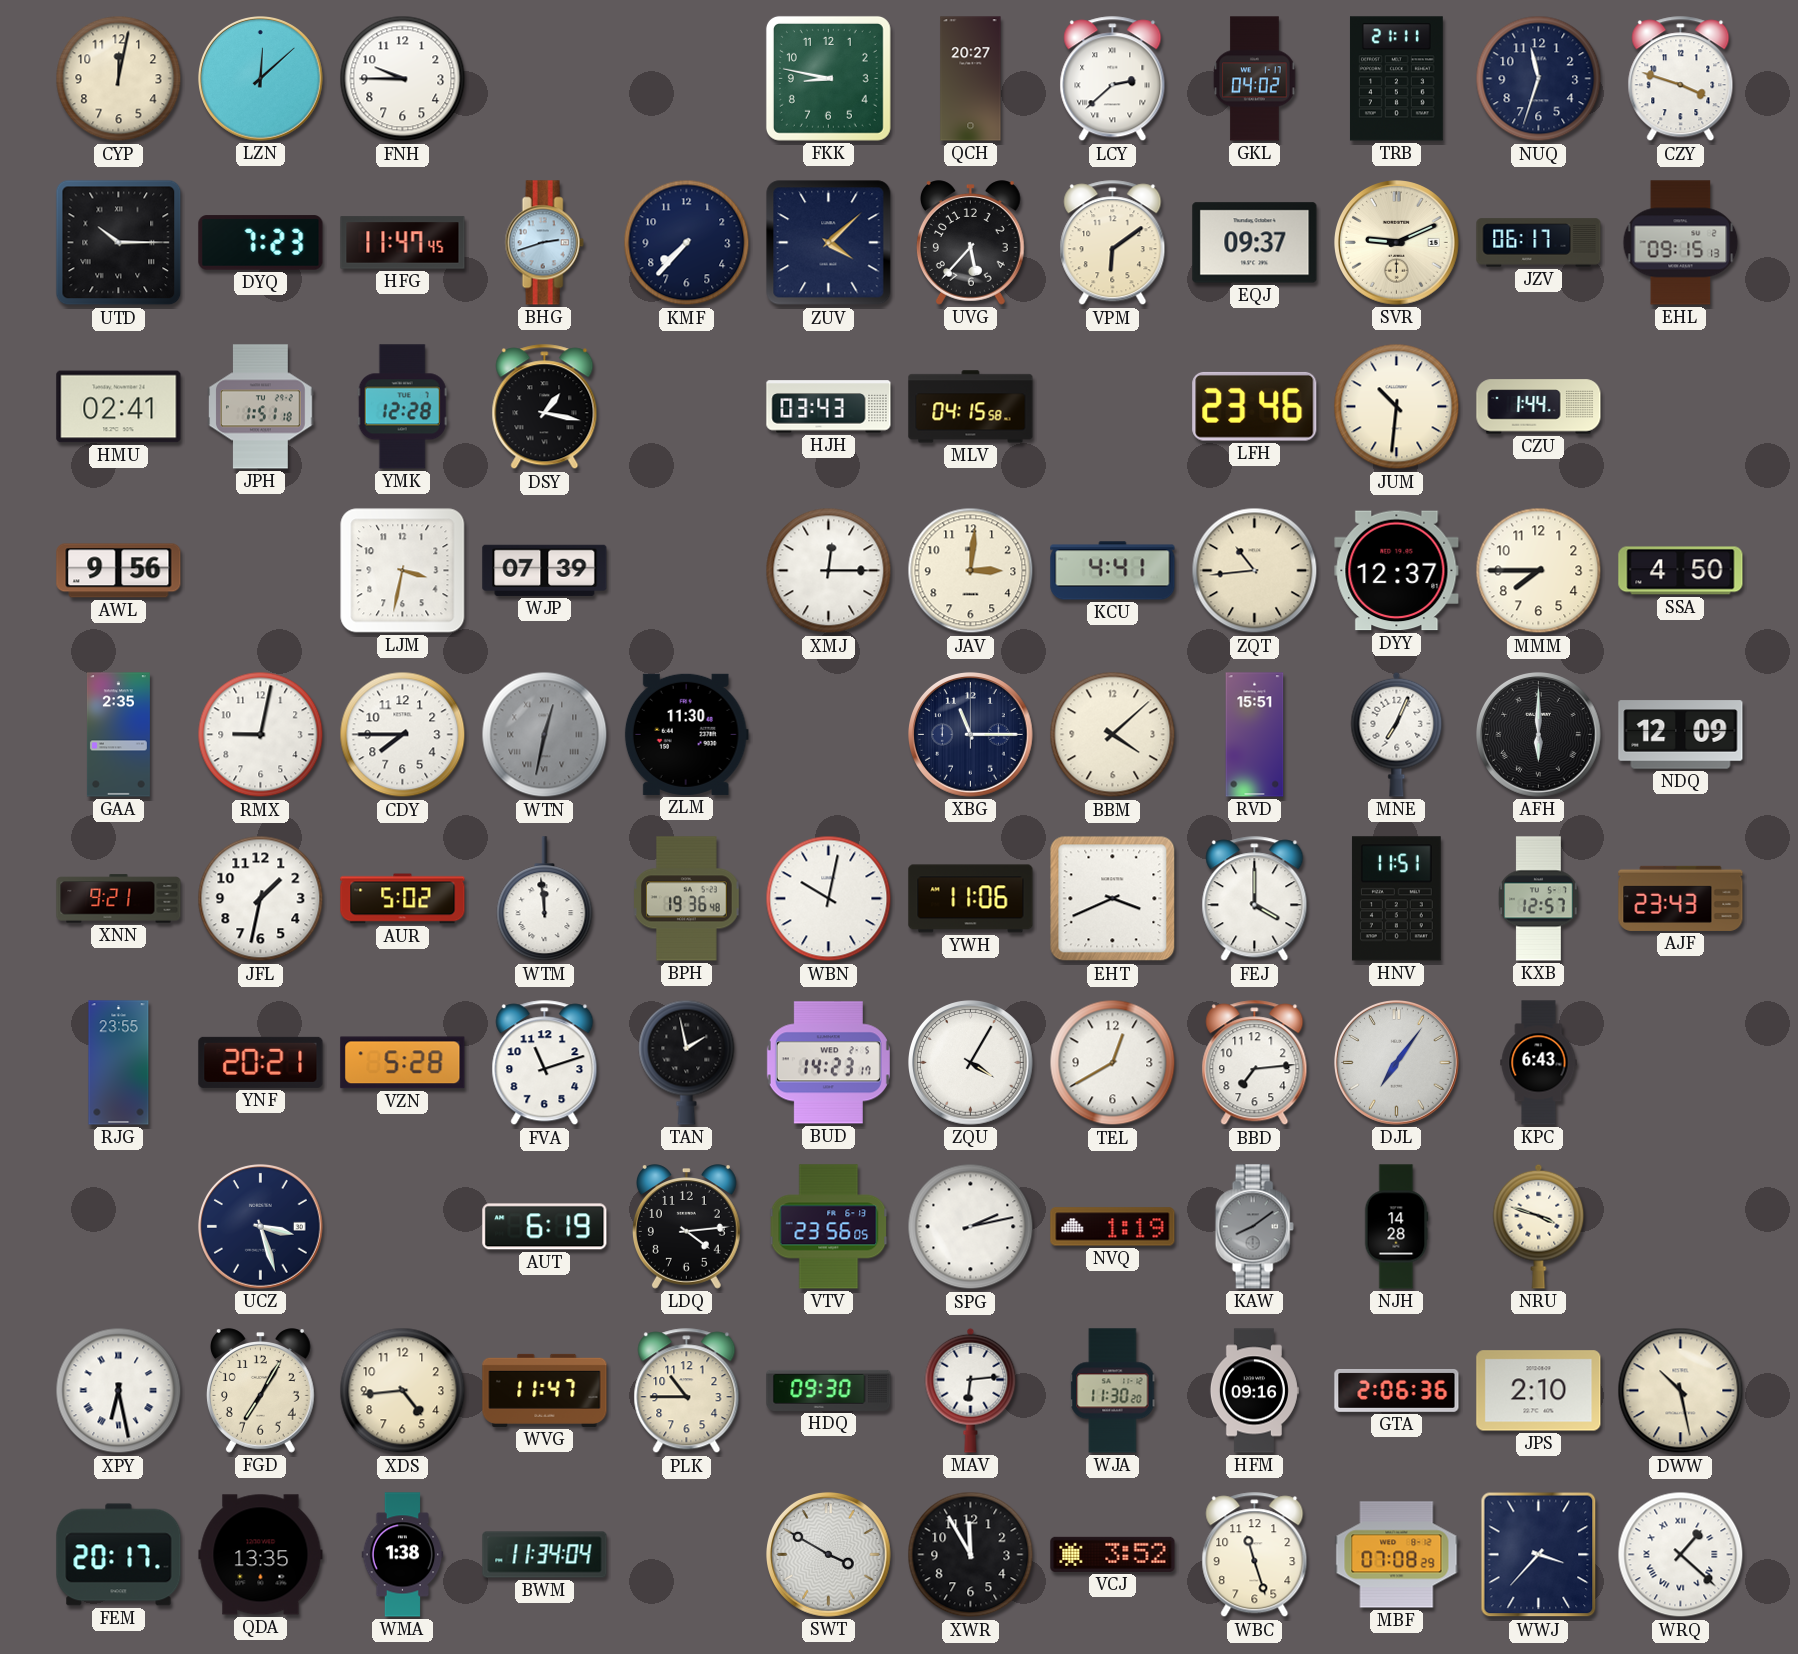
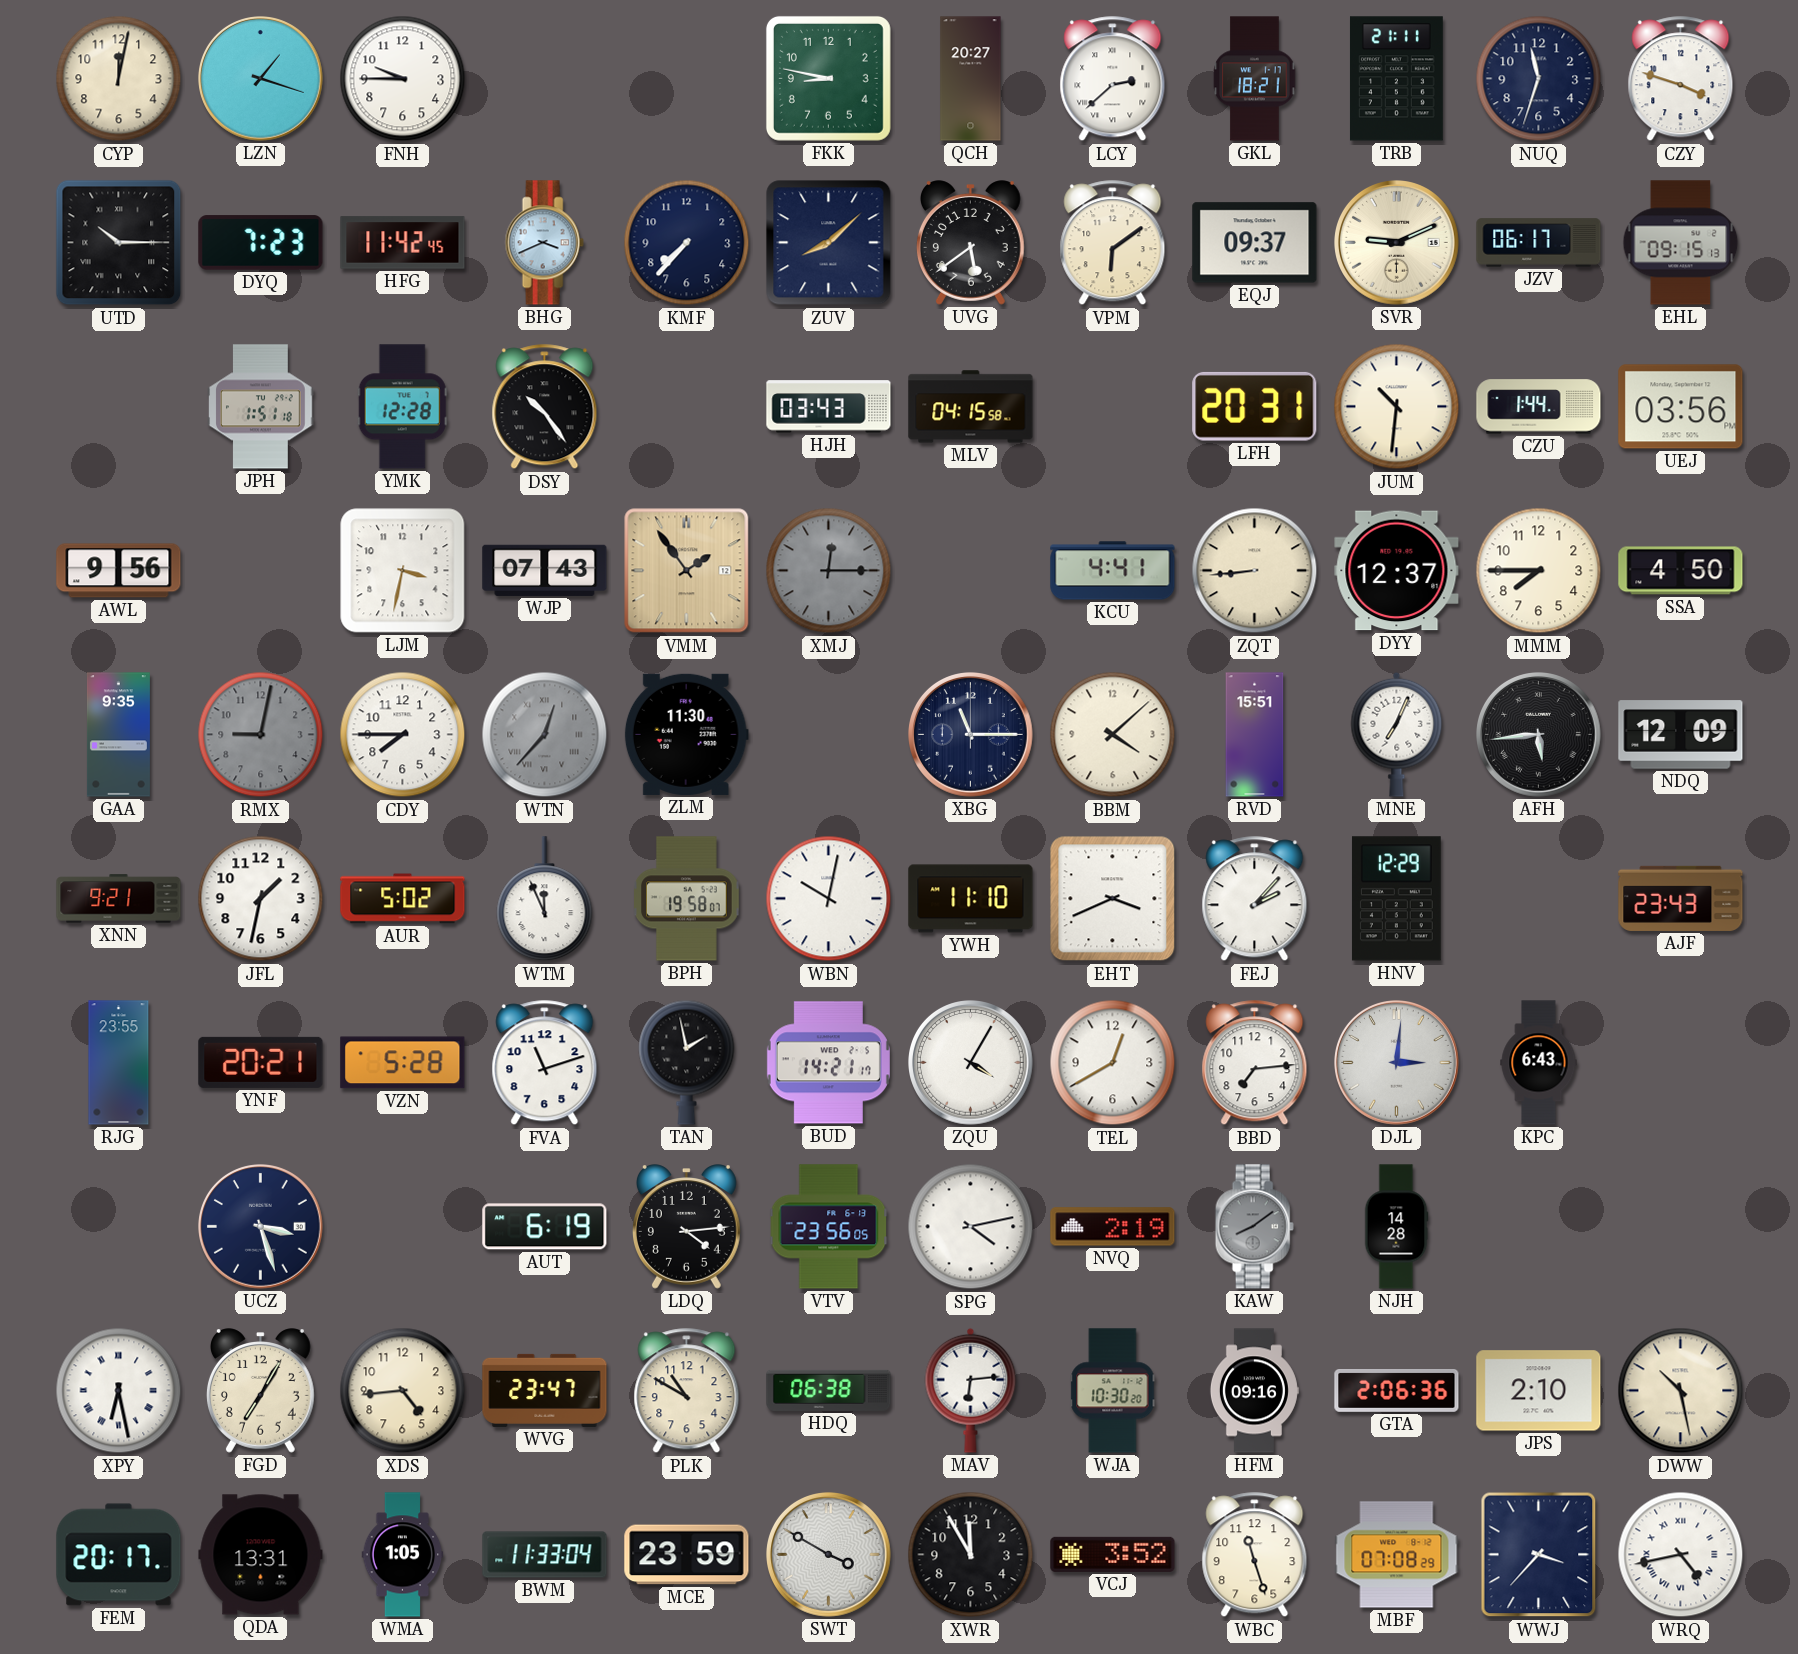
LZN: 12:08 -> 1:18
GKL: 04:02 -> 18:21
HFG: 11:47 -> 11:42
BHG: 2:42 -> 3:41
ZUV: 4:08 -> 8:08
UVG: 5:37 -> 5:39
HMU: 02:41 -> none
DSY: 1:17 -> 10:24
LFH: 23:46 -> 20:31
UEJ: none -> 03:56
WJP: 07:39 -> 07:43
VMM: none -> 1:54
XMJ dial: white -> grey
JAV: 3:01 -> none
ZQT: 10:44 -> 8:44
GAA: 2:35 -> 9:35
RMX dial: white -> grey
WTN: 12:32 -> 12:37
AFH: 6:00 -> 5:44
WTM: 11:59 -> 11:56
BPH: 19:36 -> 19:58
YWH: 11:06 -> 11:10
FEJ: 4:00 -> 2:07
HNV: 11:51 -> 12:29
KXB: 12:57 -> none
BUD: 14:23 -> 14:21
DJL: 7:06 -> 3:01
SPG: 2:13 -> 4:13
NVQ: 1:19 -> 2:19
NRU: 3:48 -> none
WVG: 11:47 -> 23:47
PLK: 10:45 -> 10:50
HDQ: 09:30 -> 06:38
WJA: 11:30 -> 10:30
QDA: 13:35 -> 13:31
WMA: 1:38 -> 1:05
BWM: 11:34 -> 11:33
MCE: none -> 23:59
WRQ: 1:22 -> 4:43
